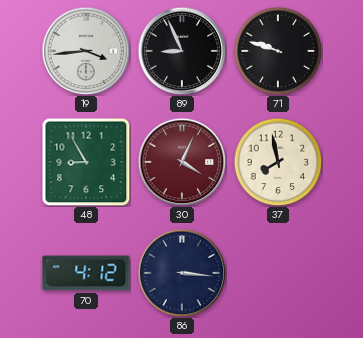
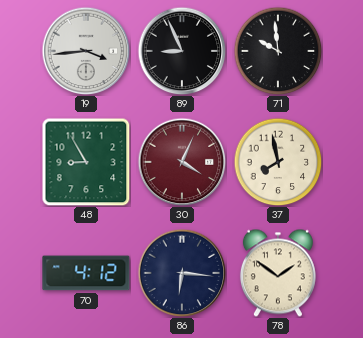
71: 9:48 -> 9:59
86: 3:16 -> 6:16
78: none -> 1:51
